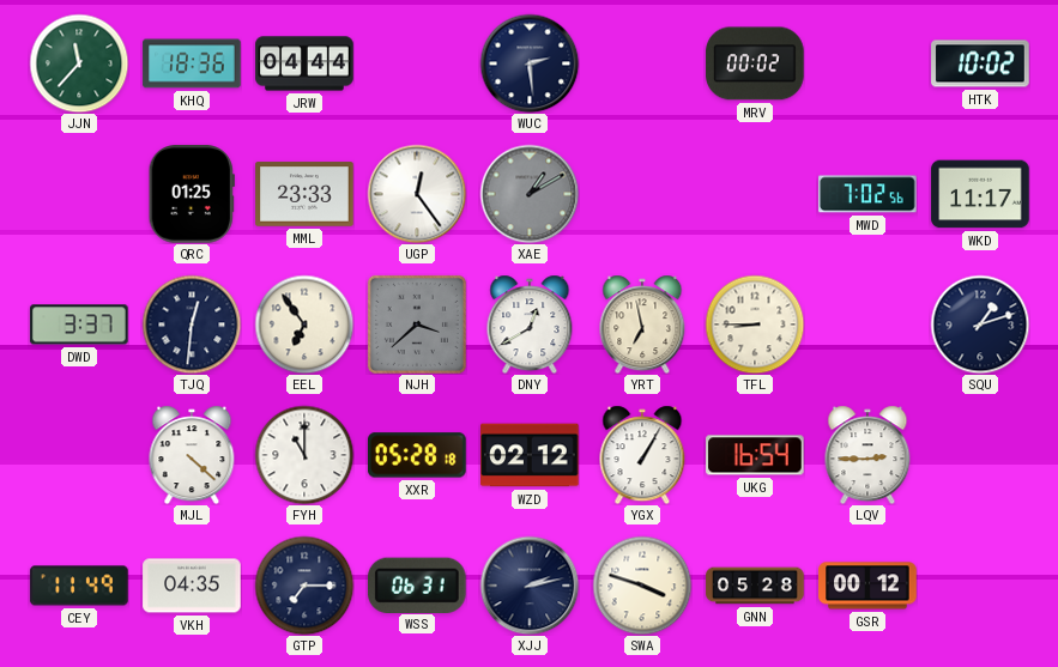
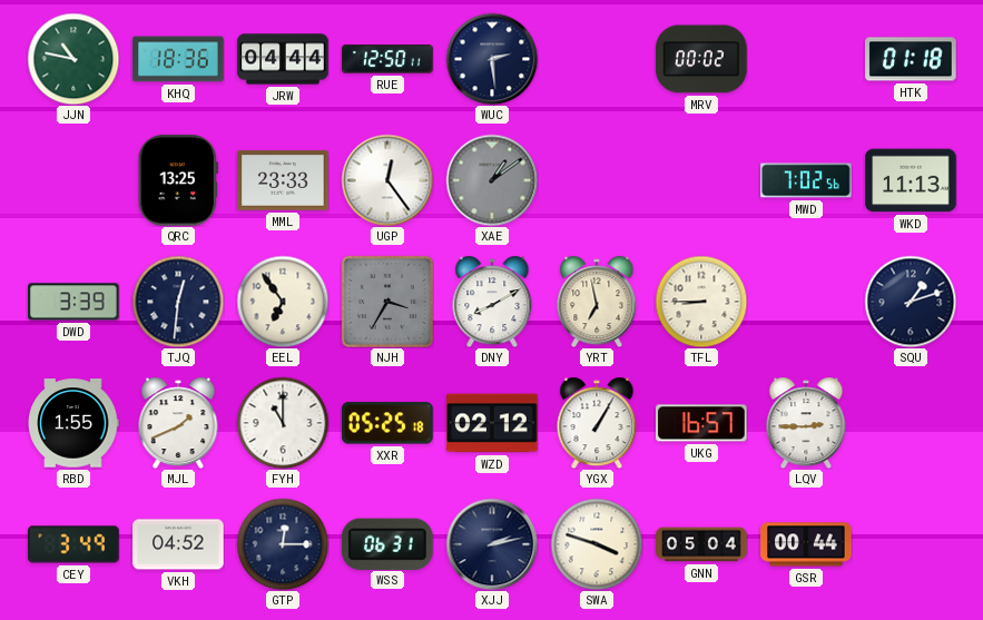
JJN: 11:37 -> 10:47
RUE: none -> 12:50
HTK: 10:02 -> 01:18
QRC: 01:25 -> 13:25
XAE: 1:10 -> 1:09
WKD: 11:17 -> 11:13
DWD: 3:37 -> 3:39
NJH: 3:38 -> 3:35
DNY: 12:40 -> 8:10
RBD: none -> 1:55
MJL: 4:22 -> 1:41
XXR: 05:28 -> 05:25
UKG: 16:54 -> 16:57
CEY: 11:49 -> 3:49
VKH: 04:35 -> 04:52
GTP: 7:15 -> 12:15
GNN: 05:28 -> 05:04
GSR: 00:12 -> 00:44
